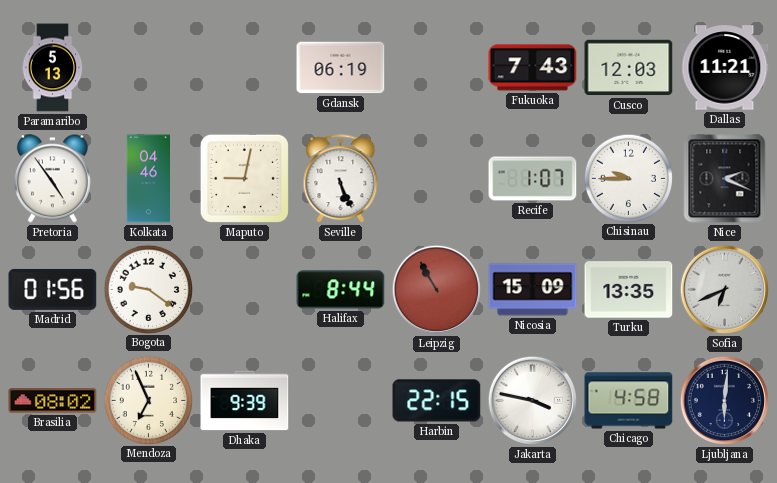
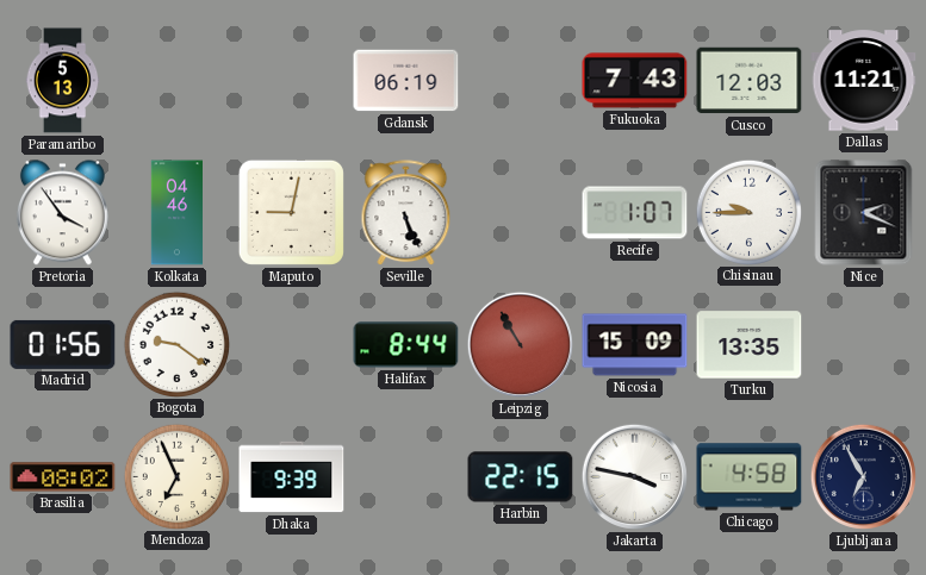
Pretoria: 4:54 -> 3:54
Sofia: 6:41 -> none
Ljubljana: 6:01 -> 6:55
